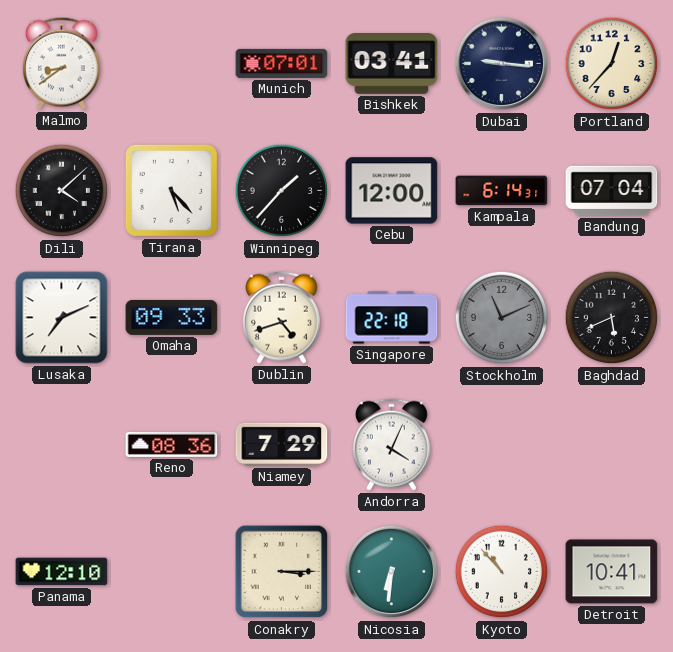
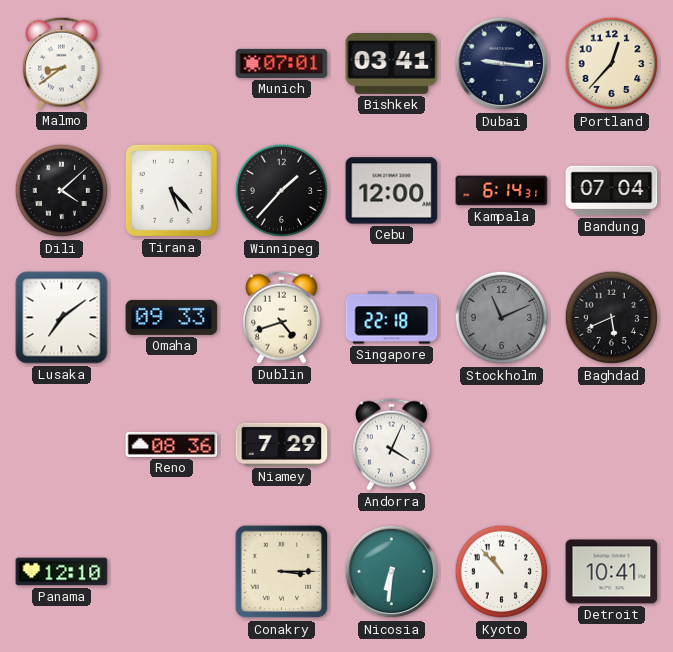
Lusaka: 7:11 -> 7:09
